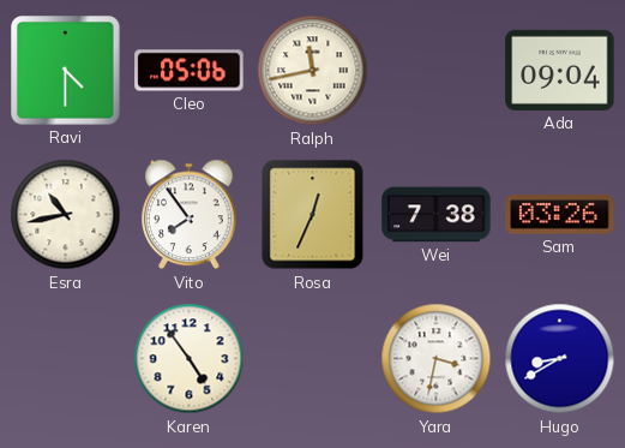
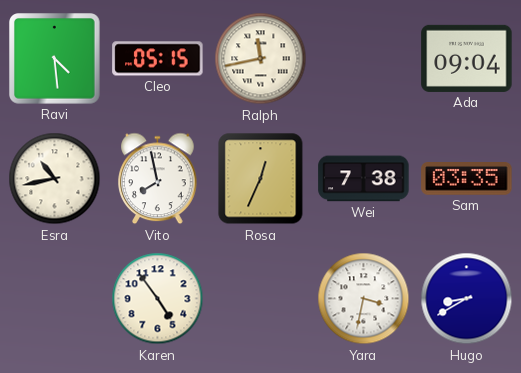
Ravi: 4:30 -> 4:29
Cleo: 05:06 -> 05:15
Vito: 7:54 -> 7:58
Sam: 03:26 -> 03:35
